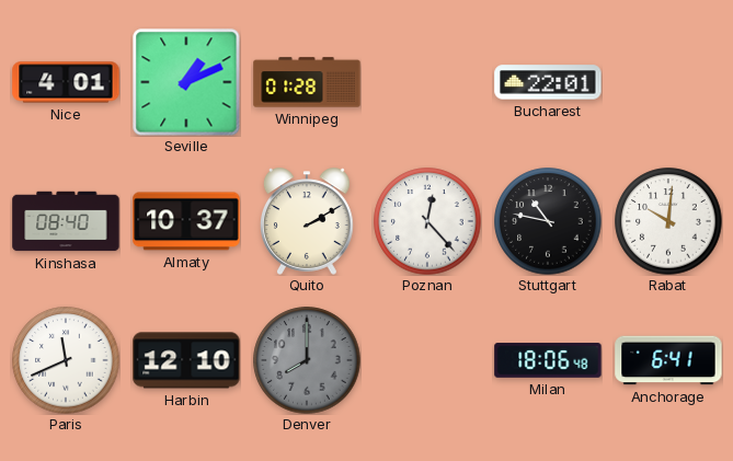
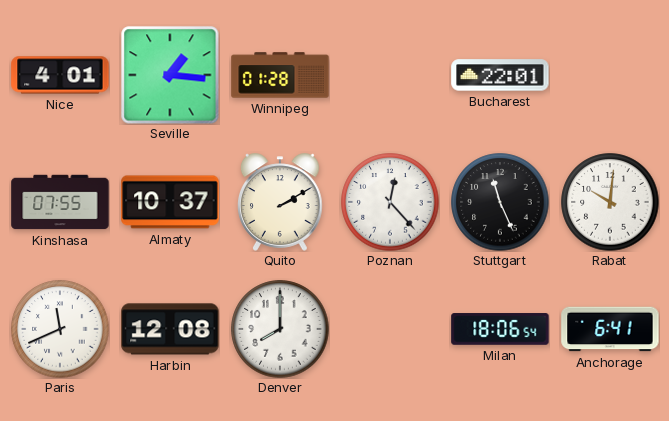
Seville: 1:11 -> 1:16
Kinshasa: 08:40 -> 07:55
Stuttgart: 10:47 -> 11:26
Harbin: 12:10 -> 12:08
Denver dial: grey -> white
Milan: 18:06:48 -> 18:06:54
